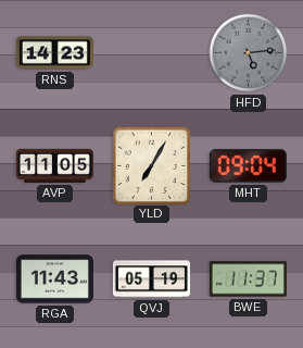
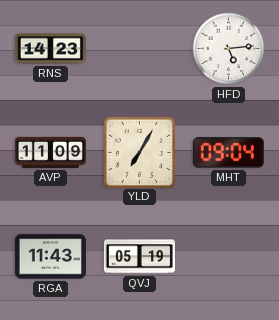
HFD dial: grey -> white
AVP: 11:05 -> 11:09
BWE: 11:37 -> none
